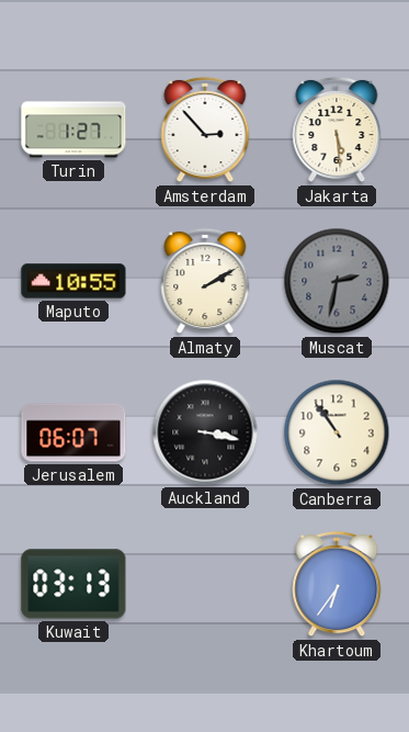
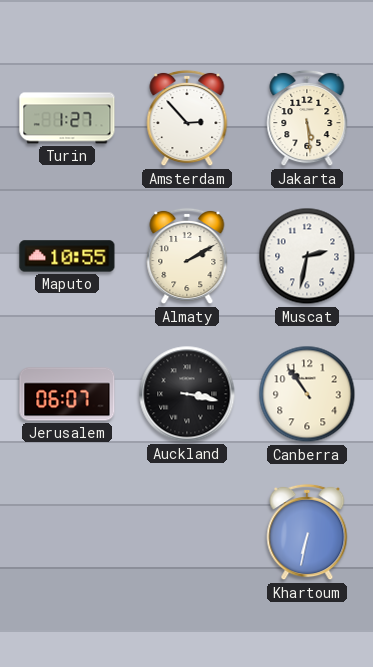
Muscat dial: grey -> white
Kuwait: 03:13 -> none
Khartoum: 6:36 -> 6:32
